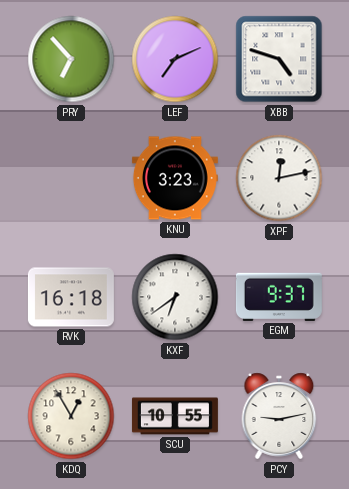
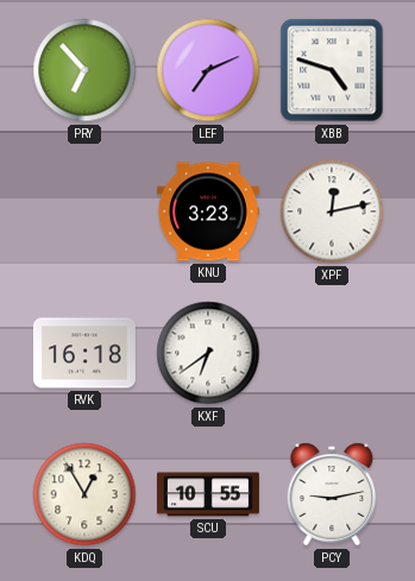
EGM: 9:37 -> none
